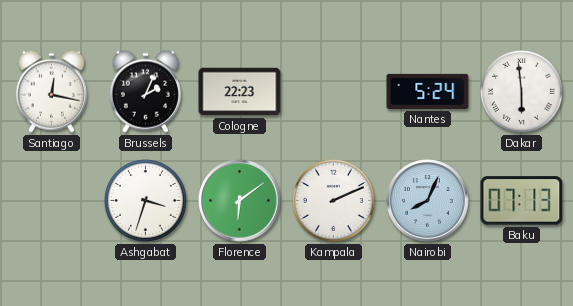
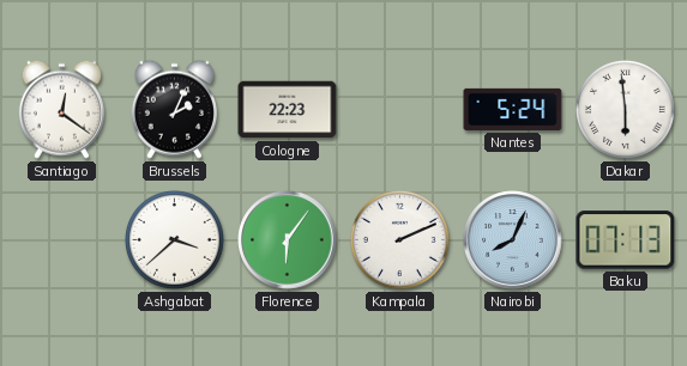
Santiago: 12:17 -> 12:21
Ashgabat: 3:33 -> 3:38
Florence: 6:09 -> 6:06
